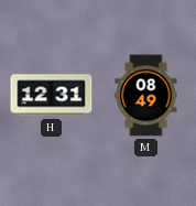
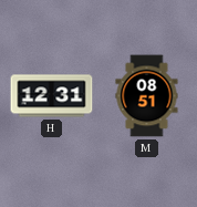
M: 08:49 -> 08:51
